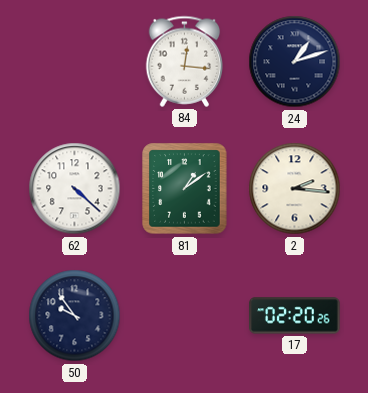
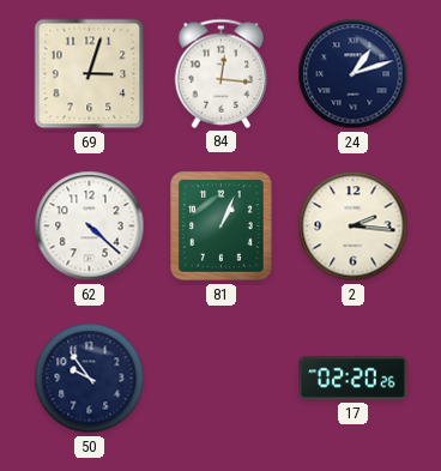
69: none -> 3:03
81: 1:09 -> 1:04
